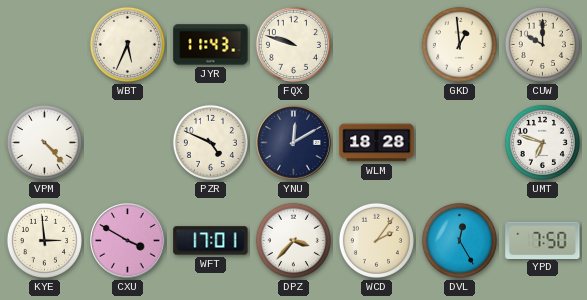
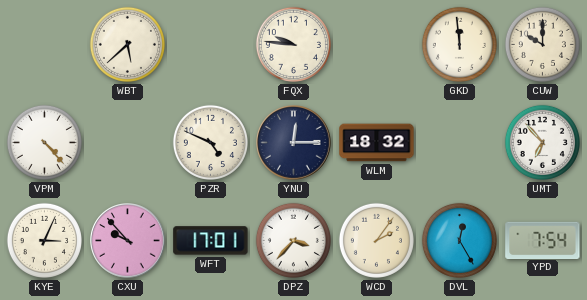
WBT: 5:34 -> 5:38
JYR: 11:43 -> none
FQX: 9:48 -> 9:46
GKD: 12:59 -> 11:59
YNU: 12:10 -> 12:15
WLM: 18:28 -> 18:32
UMT: 6:48 -> 6:53
KYE: 2:59 -> 3:04
CXU: 3:50 -> 9:53
YPD: 7:50 -> 7:54
